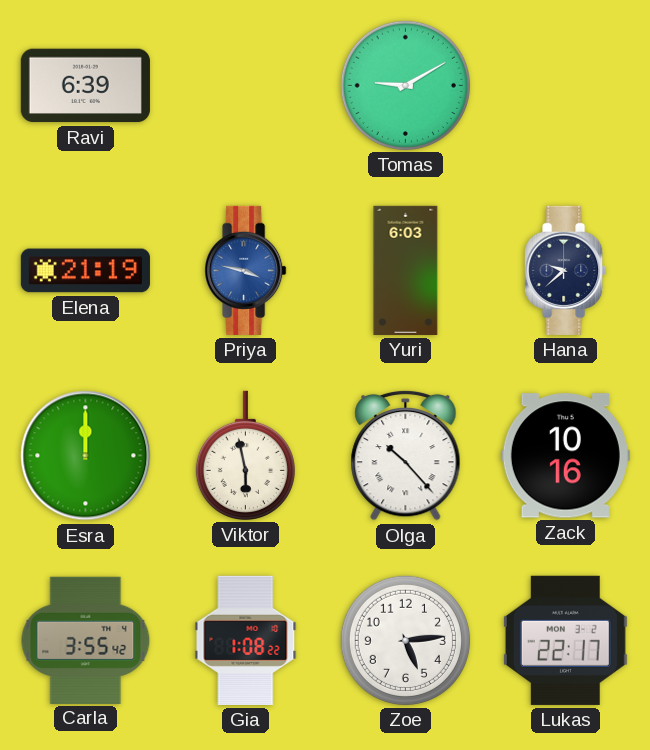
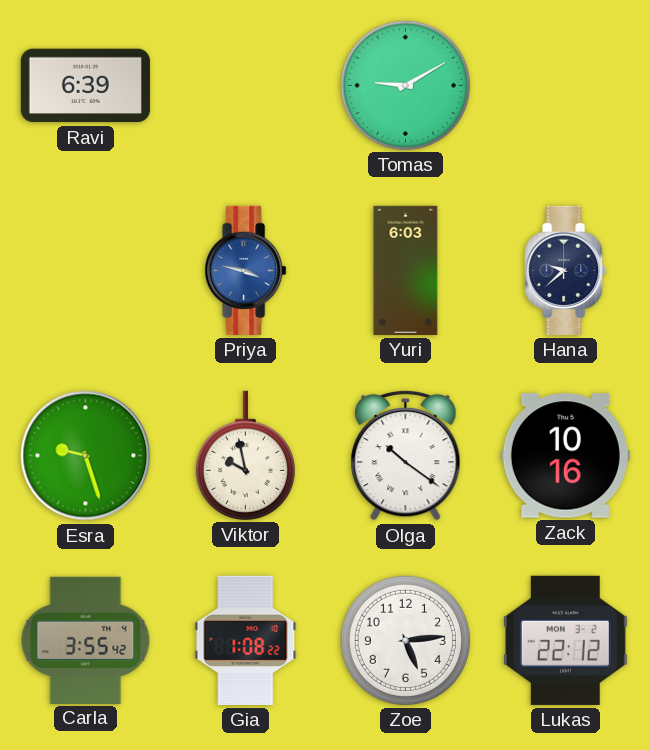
Elena: 21:19 -> none
Esra: 12:00 -> 9:27
Viktor: 5:58 -> 9:58
Olga: 10:23 -> 10:21
Lukas: 22:17 -> 22:12
